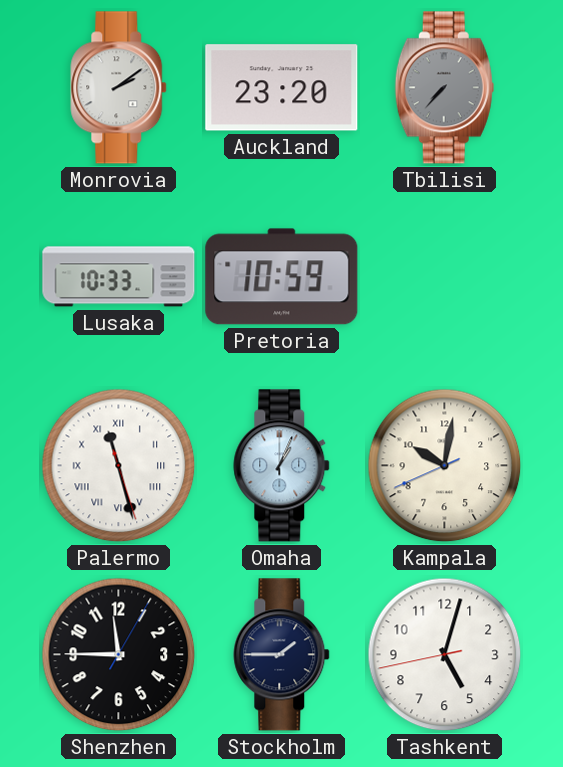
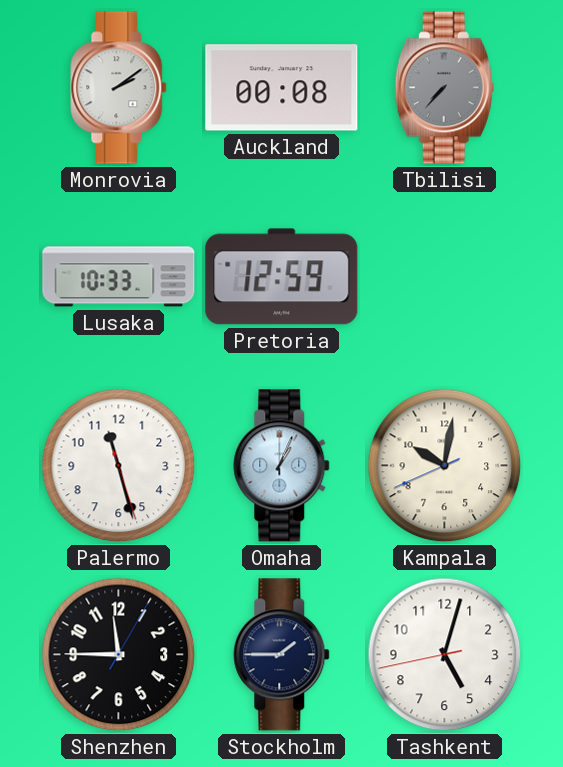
Auckland: 23:20 -> 00:08
Pretoria: 10:59 -> 12:59
Palermo numerals: Roman -> Arabic
